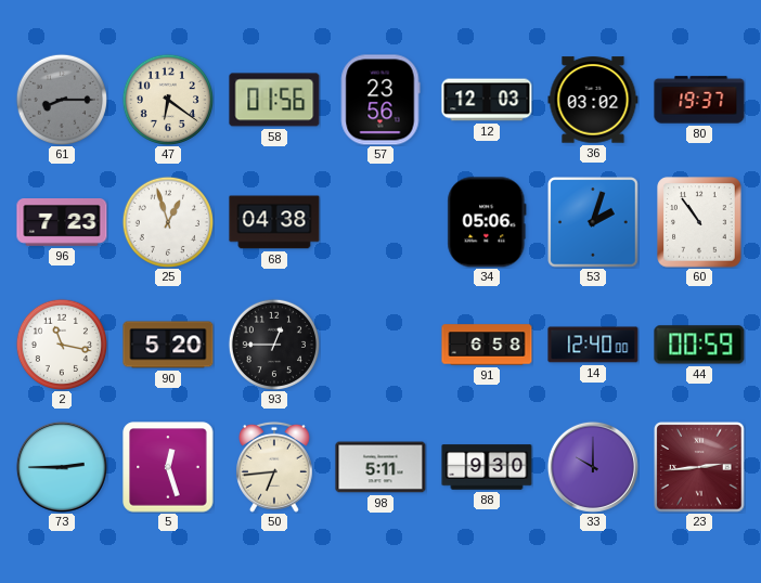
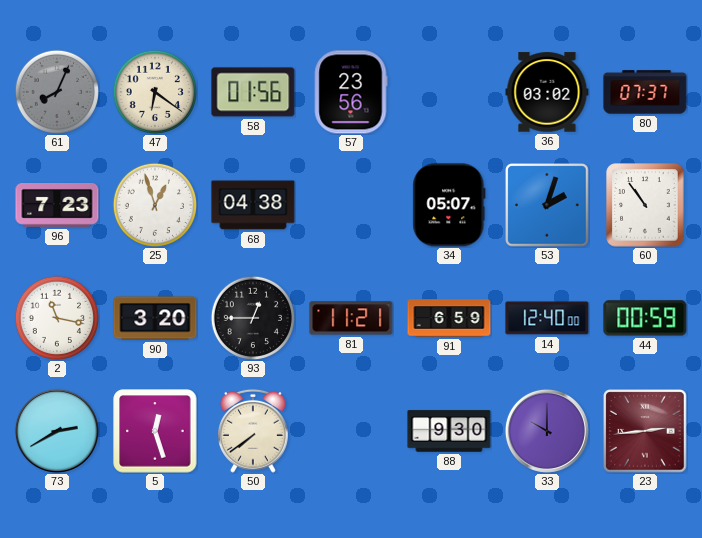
61: 8:15 -> 8:04
12: 12:03 -> none
80: 19:37 -> 07:37
34: 05:06 -> 05:07
90: 5:20 -> 3:20
81: none -> 11:21
91: 6:58 -> 6:59
73: 2:45 -> 2:40
50: 6:44 -> 7:39
98: 5:11 -> none
